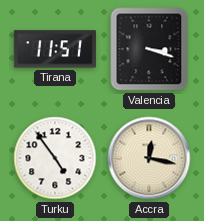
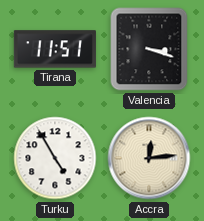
Turku: 4:54 -> 4:55
Accra: 12:17 -> 12:14
